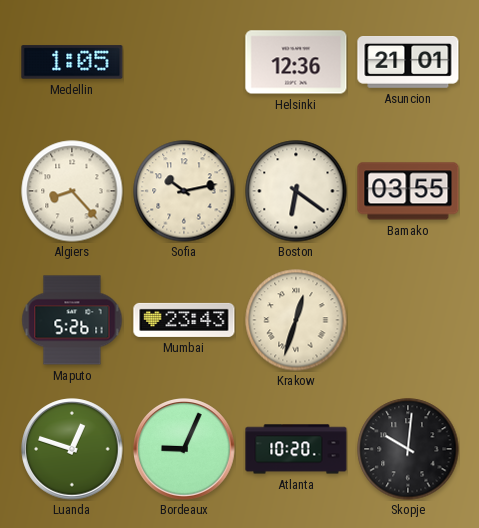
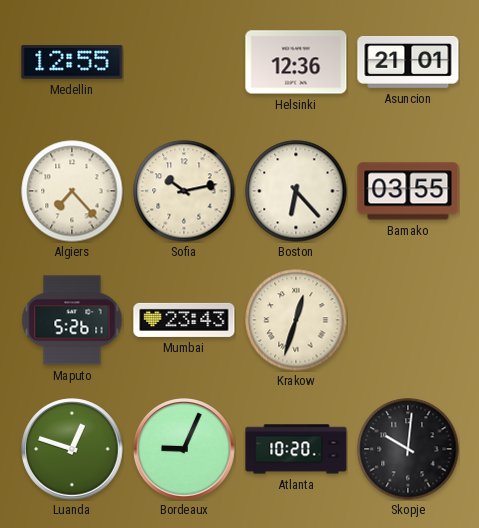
Medellin: 1:05 -> 12:55
Algiers: 8:23 -> 7:23
Boston: 6:21 -> 6:23
